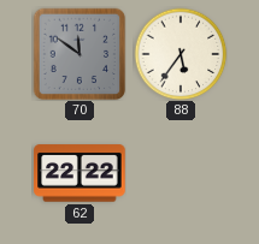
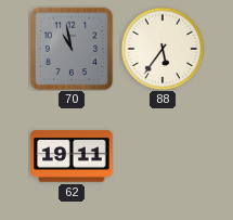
70: 11:51 -> 10:58
62: 22:22 -> 19:11
